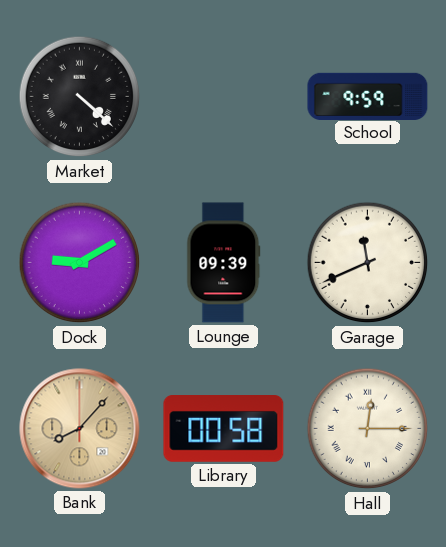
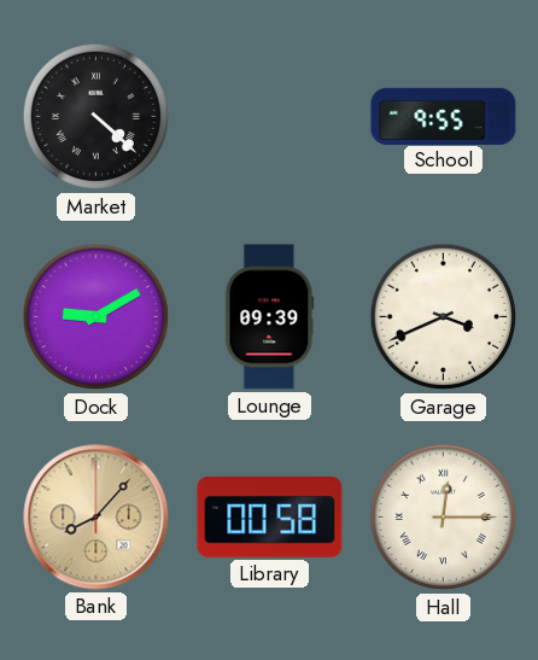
School: 9:59 -> 9:55
Garage: 11:41 -> 3:41
